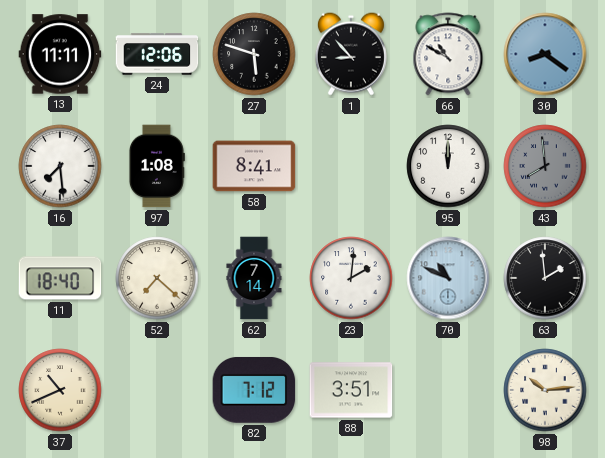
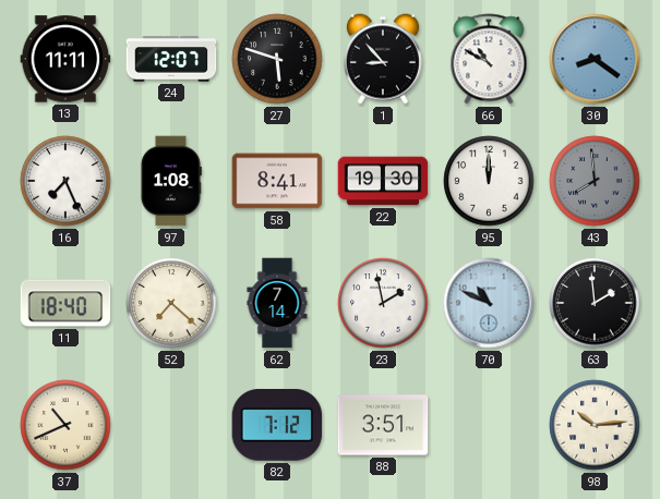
24: 12:06 -> 12:07
16: 7:29 -> 7:26
22: none -> 19:30
23: 2:01 -> 1:58
